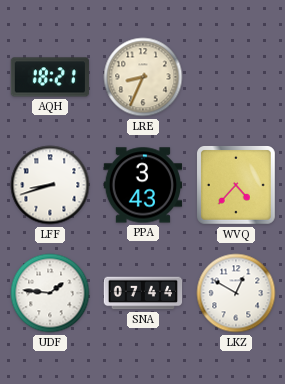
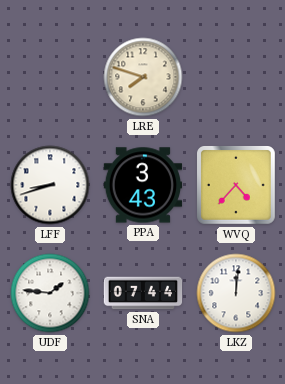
AQH: 18:21 -> none
LRE: 8:34 -> 7:48
LKZ: 12:50 -> 12:01
